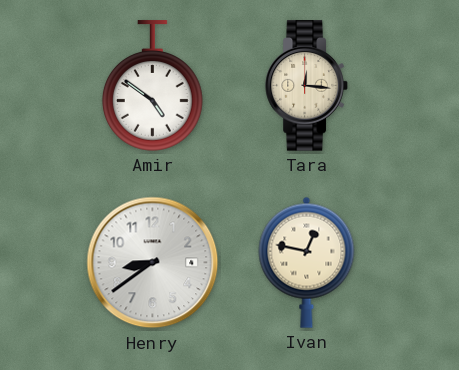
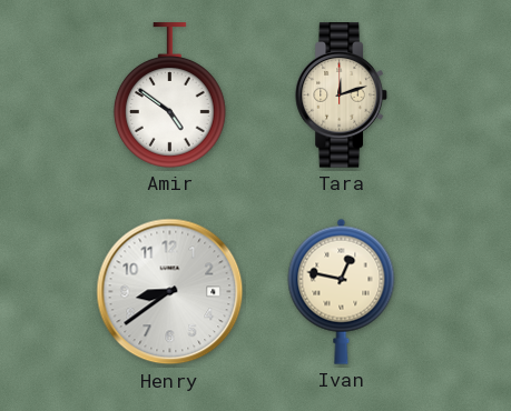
Tara: 12:16 -> 12:12
